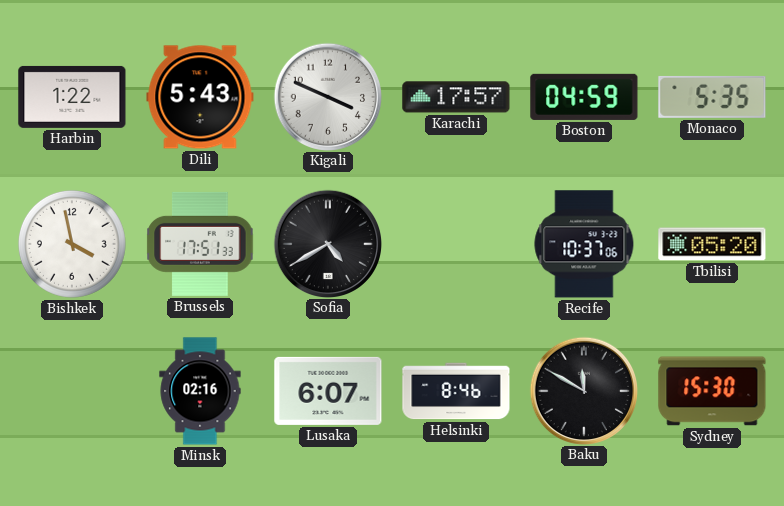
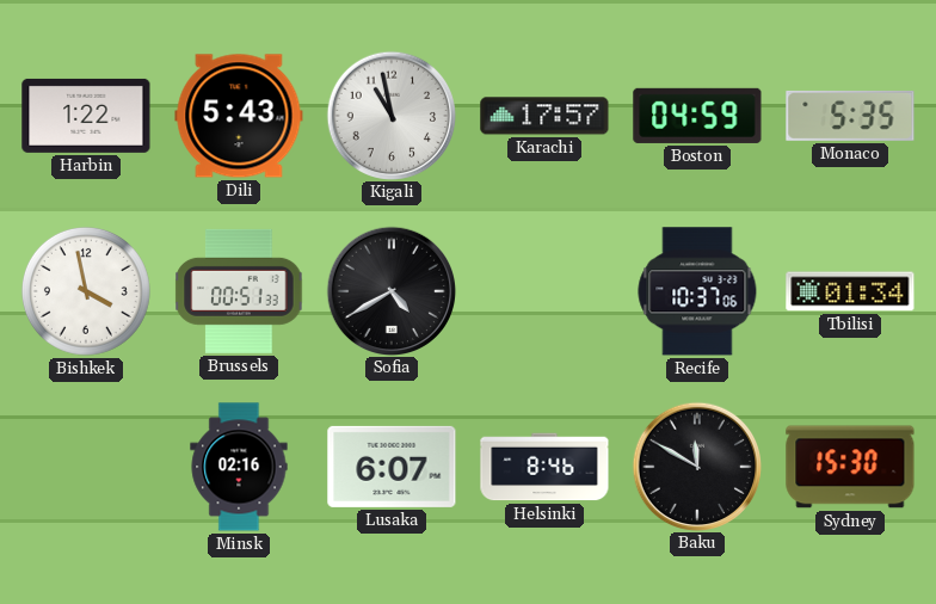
Kigali: 3:49 -> 10:58
Brussels: 17:51 -> 00:51
Tbilisi: 05:20 -> 01:34
